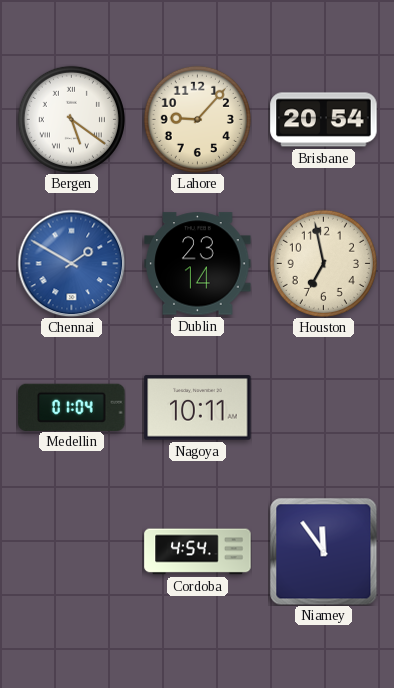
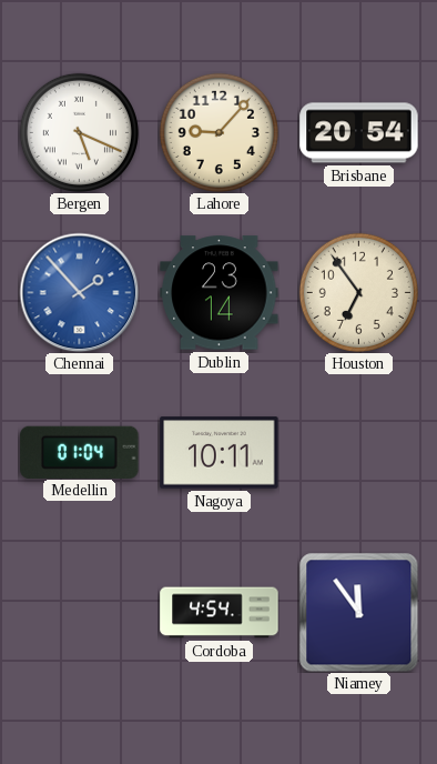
Bergen: 5:21 -> 5:19
Chennai: 1:50 -> 1:53
Houston: 6:58 -> 6:54
